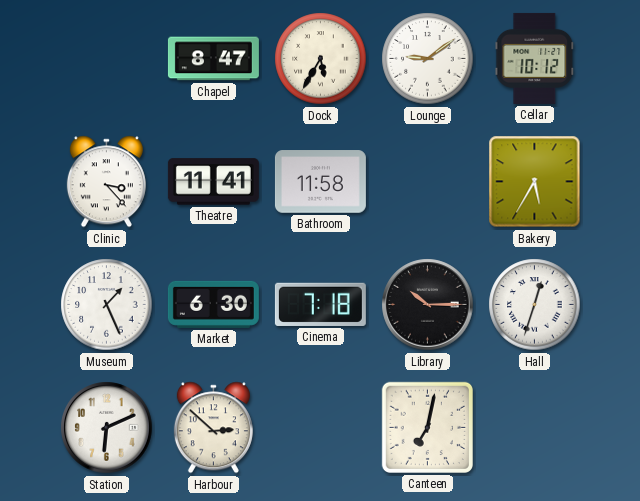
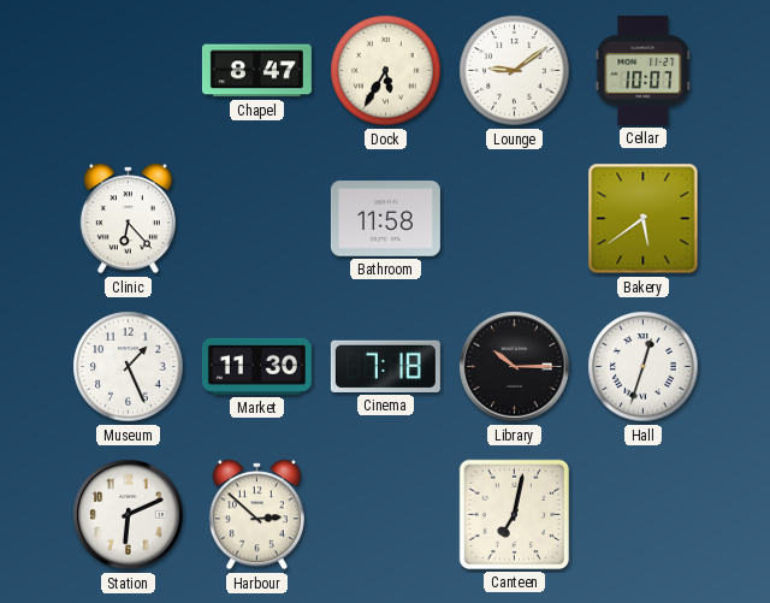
Cellar: 10:12 -> 10:07
Clinic: 3:23 -> 6:23
Theatre: 11:41 -> none
Bakery: 5:35 -> 5:39
Market: 6:30 -> 11:30
